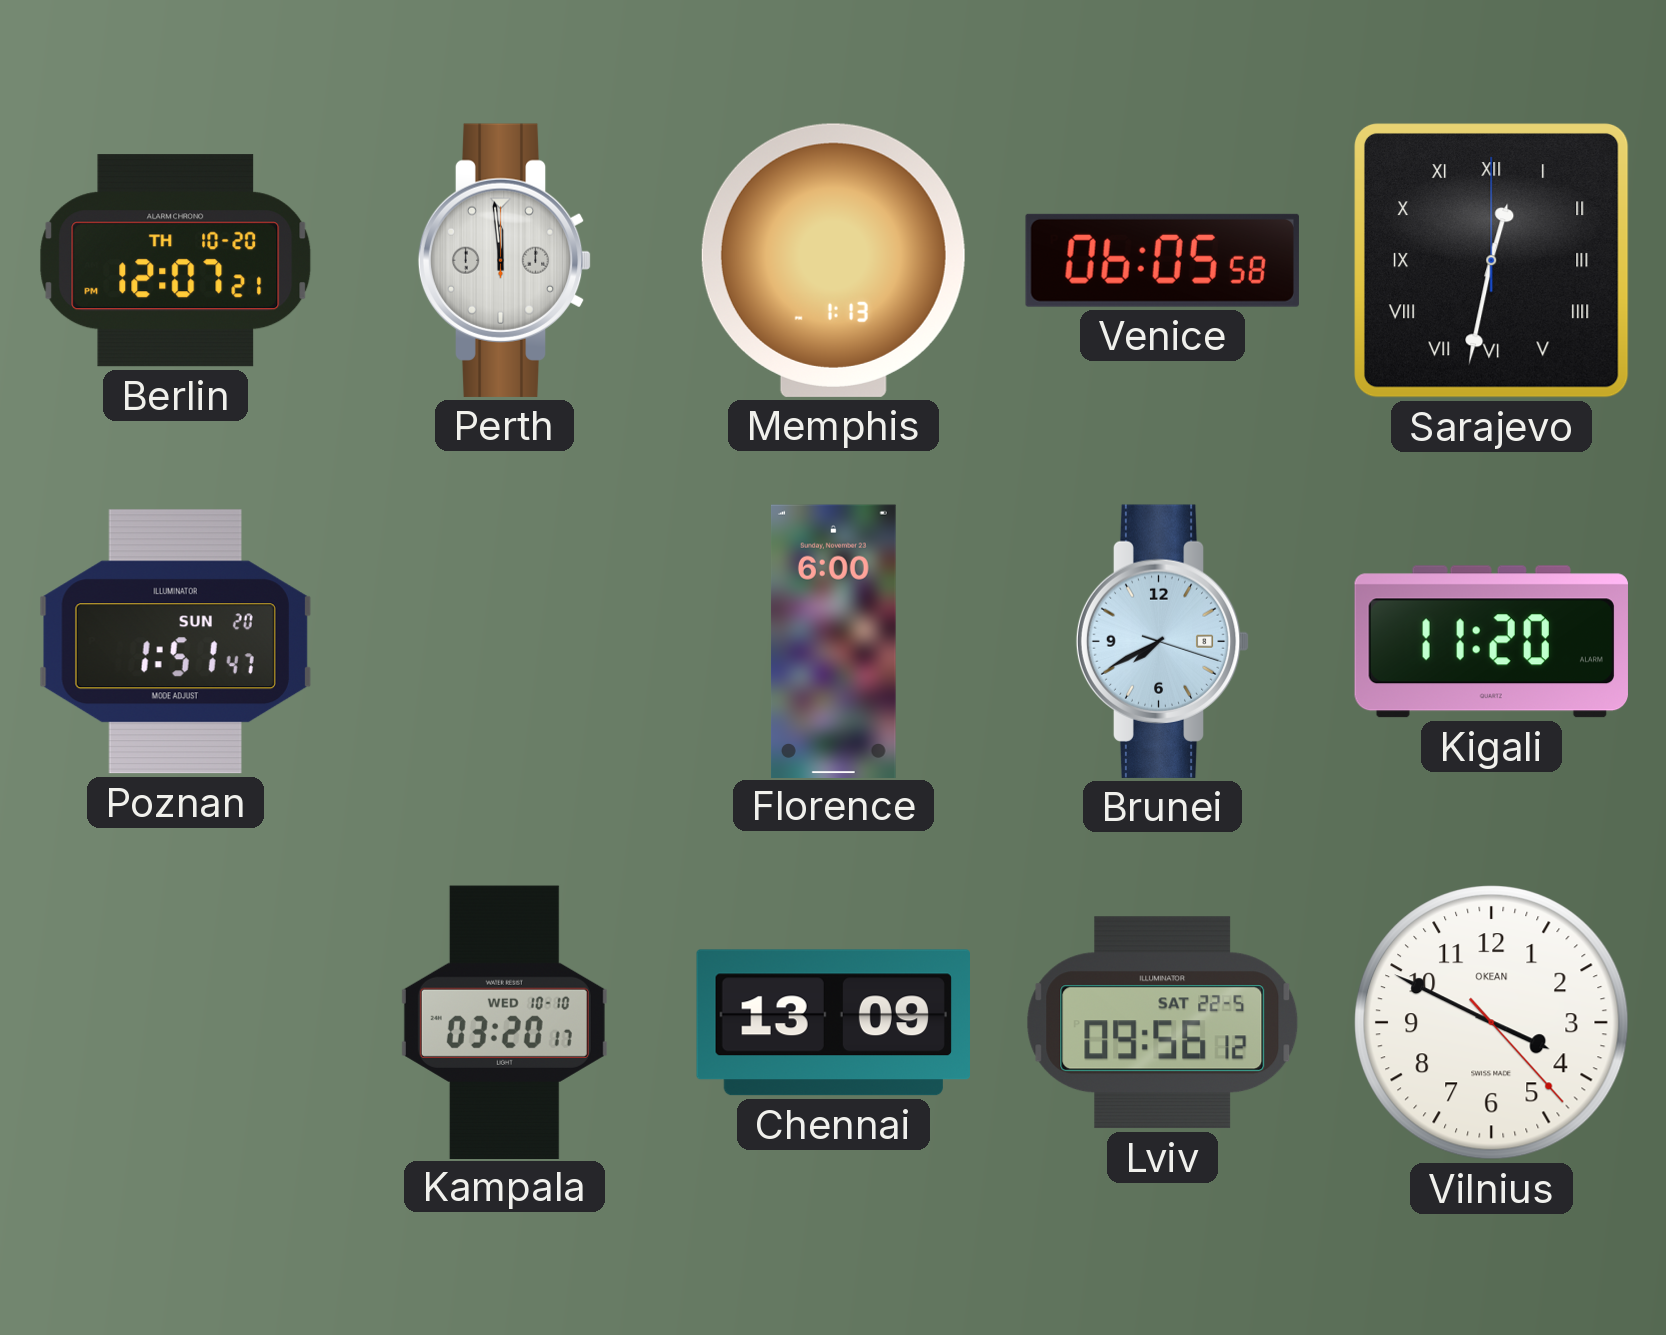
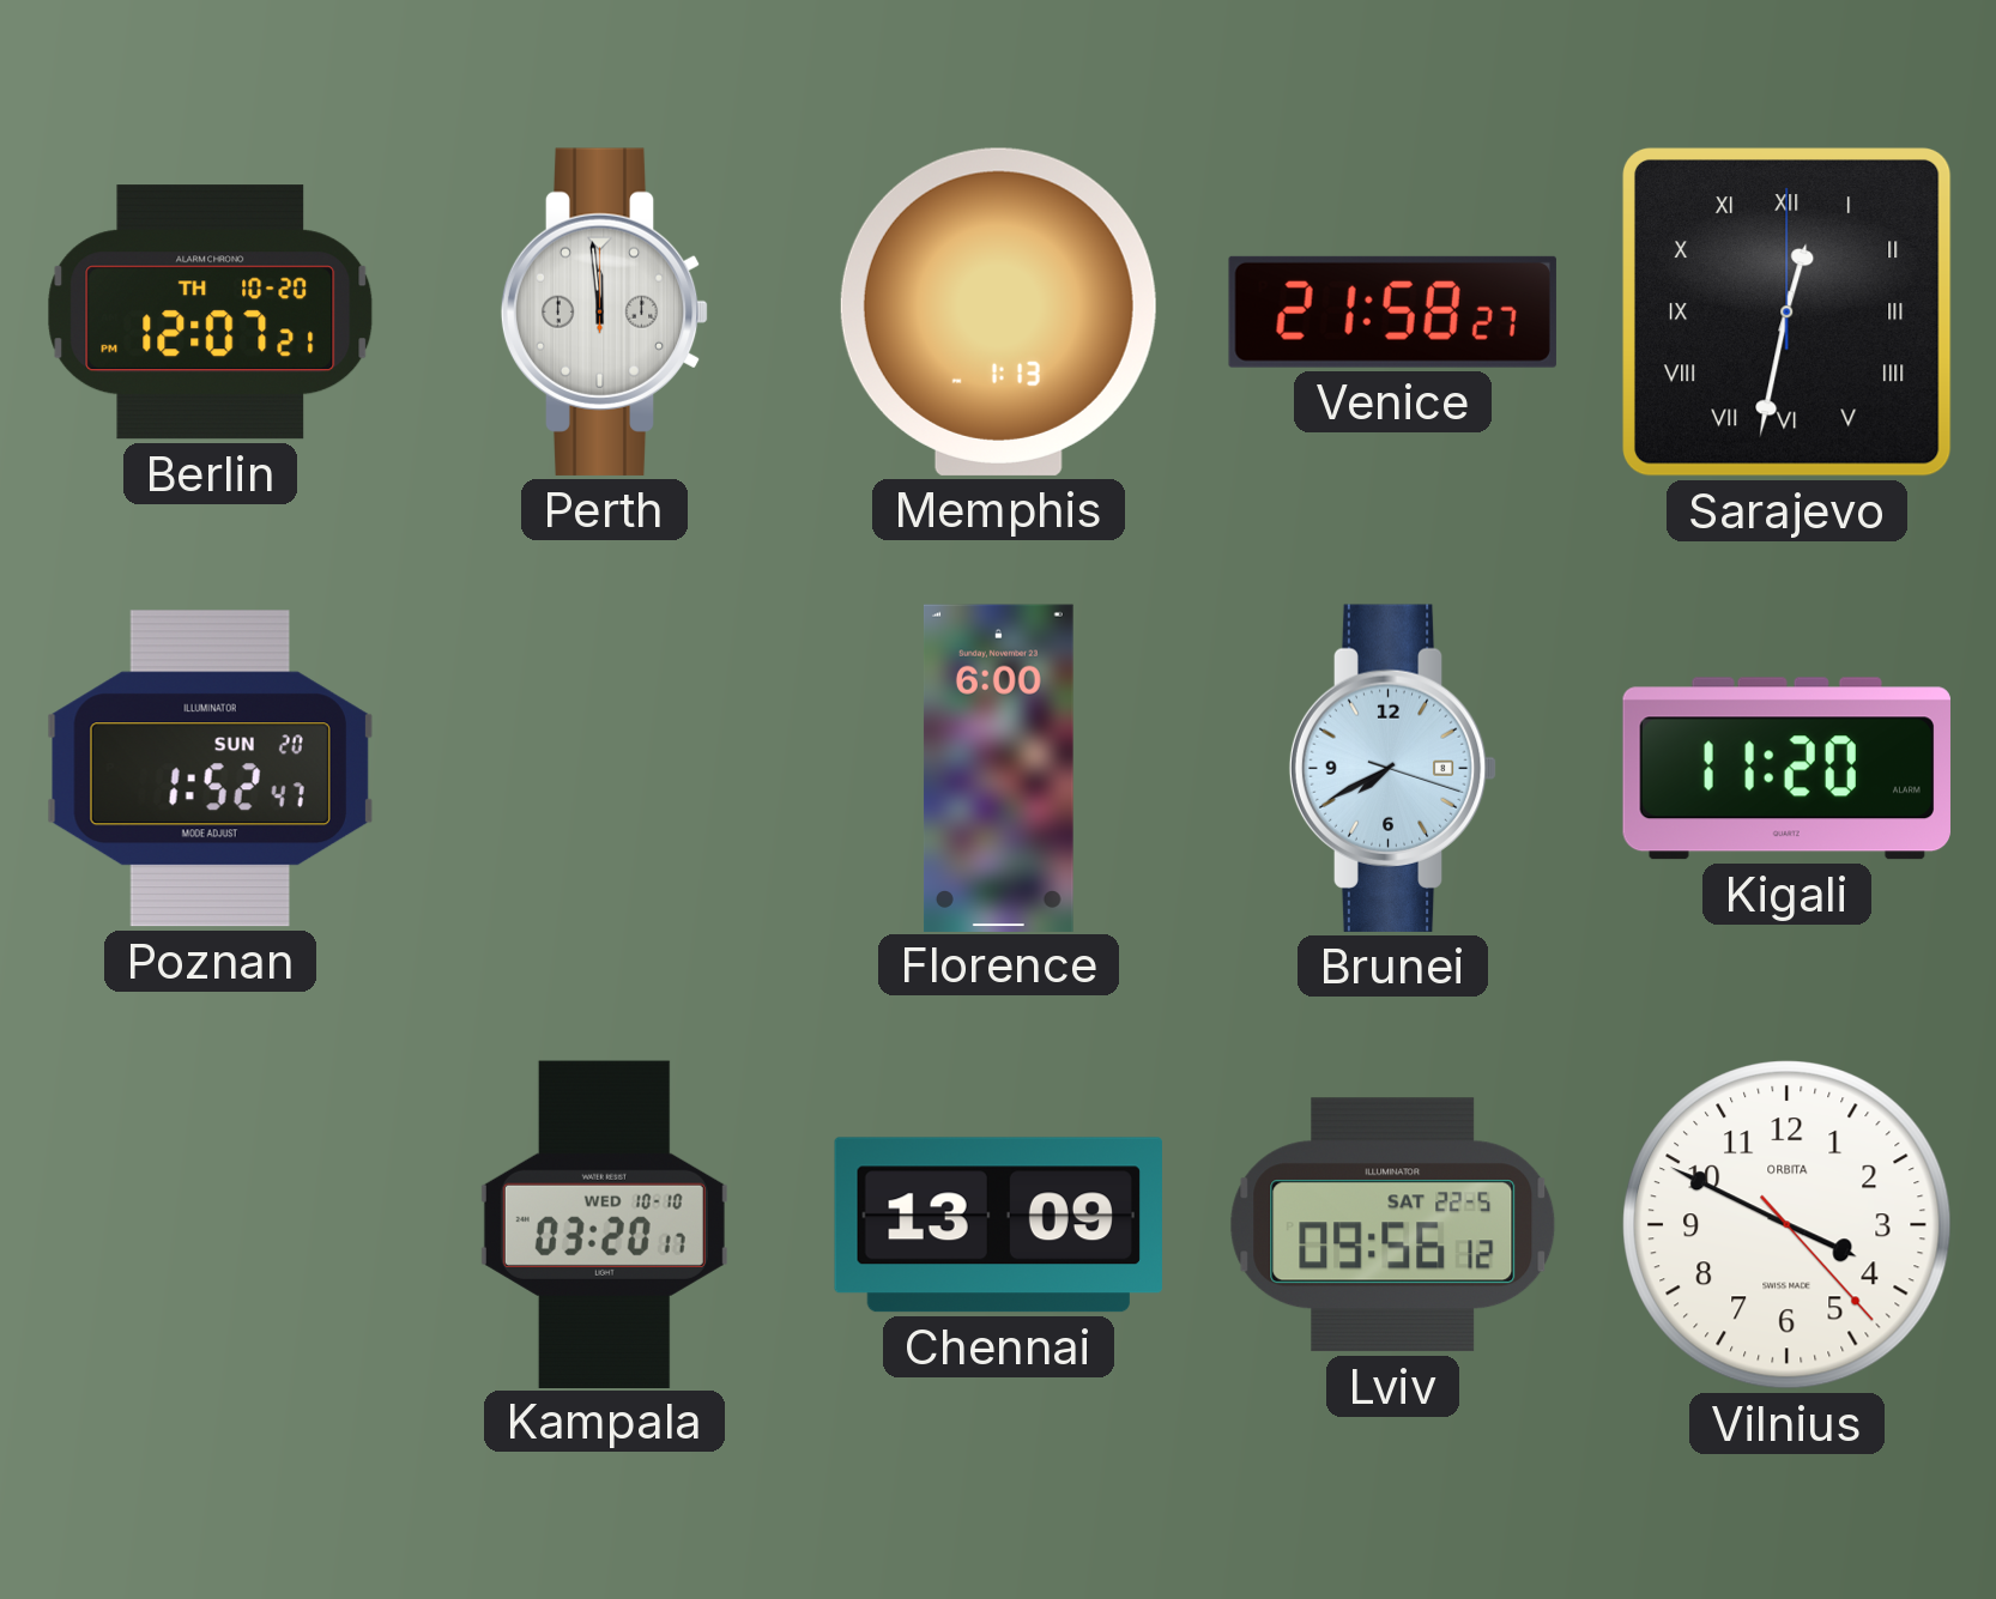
Venice: 06:05 -> 21:58
Poznan: 1:51 -> 1:52
Vilnius brand: OKEAN -> ORBITA
